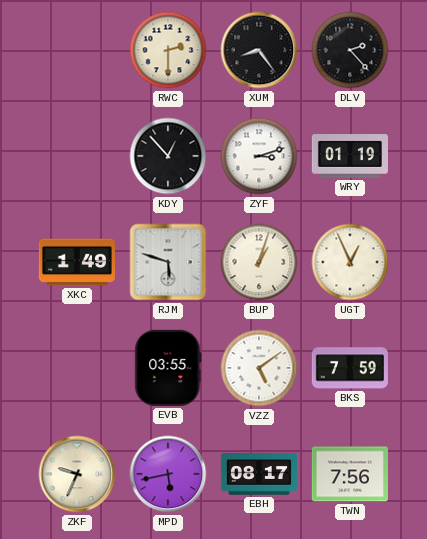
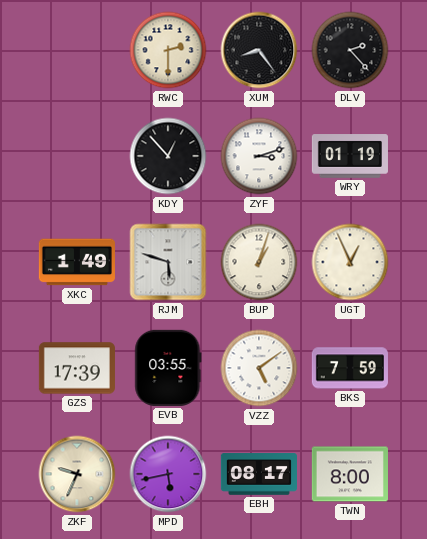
GZS: none -> 17:39
TWN: 7:56 -> 8:00
